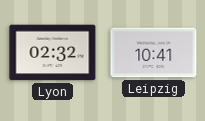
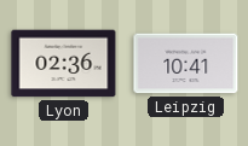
Lyon: 02:32 -> 02:36
